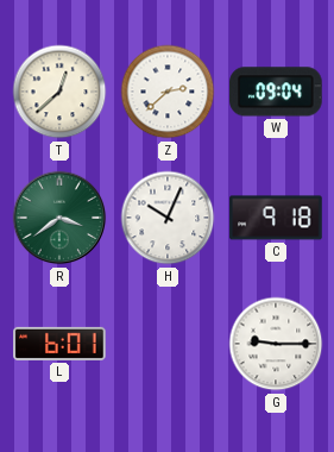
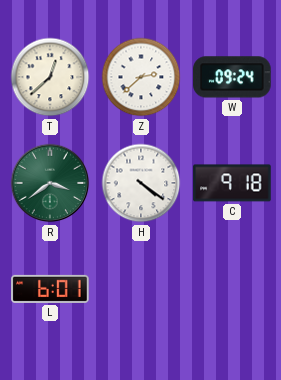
W: 09:04 -> 09:24
H: 10:04 -> 4:21
G: 9:15 -> none
